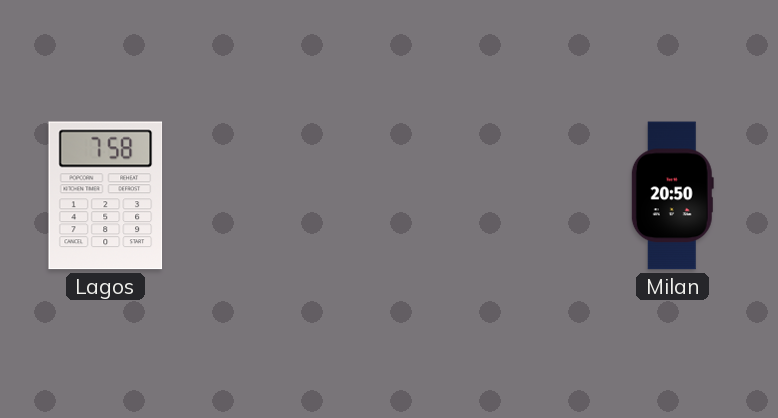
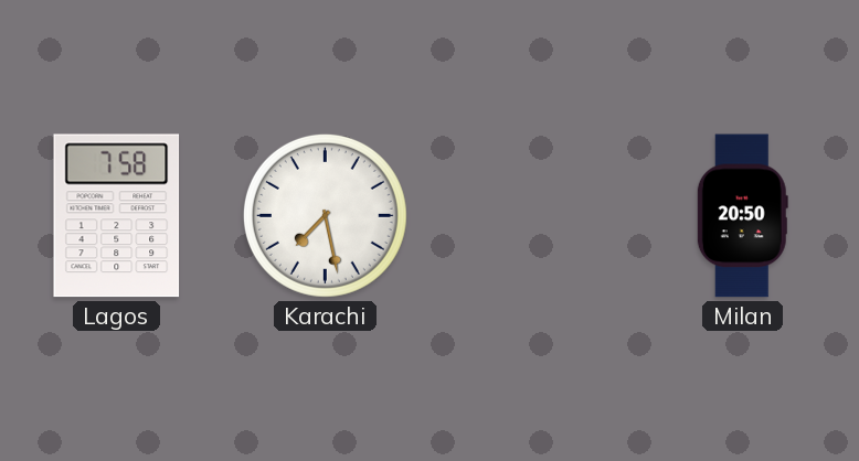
Karachi: none -> 7:28
